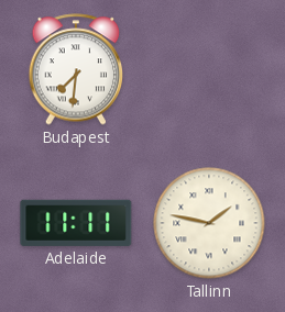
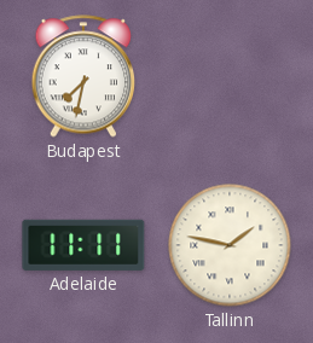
Budapest: 7:31 -> 7:32
